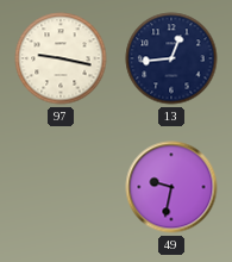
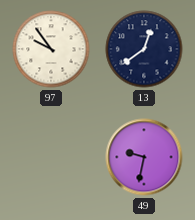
97: 9:17 -> 9:54
13: 12:44 -> 12:39
